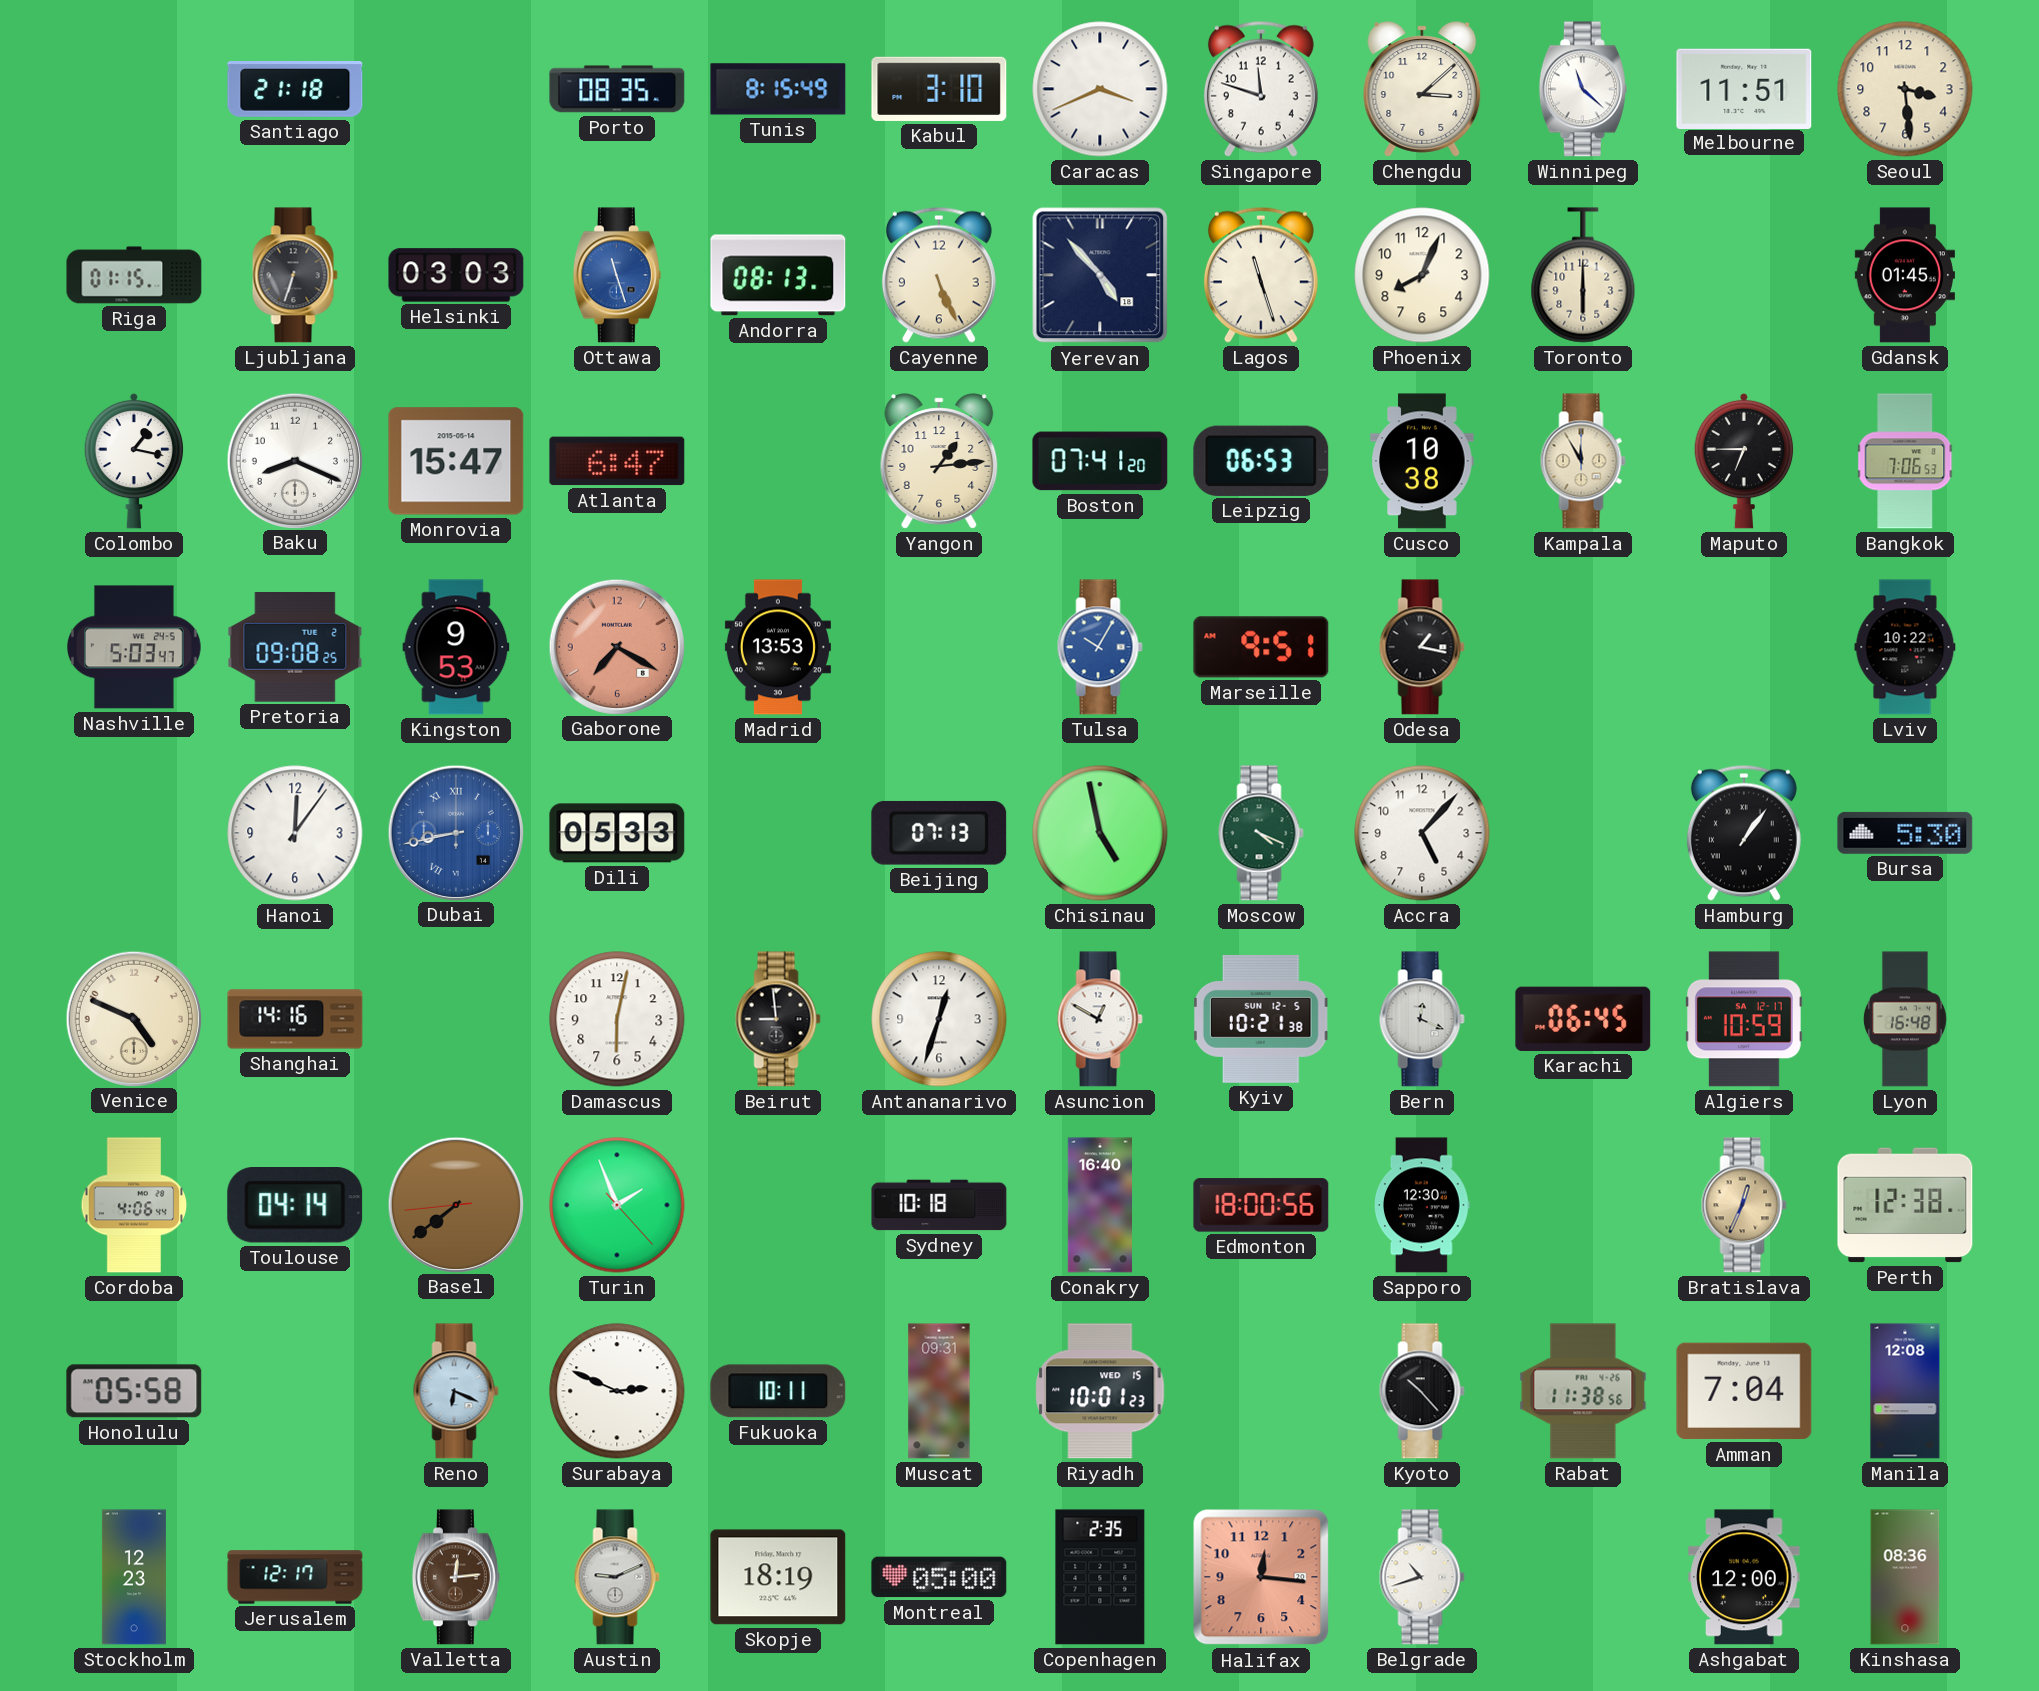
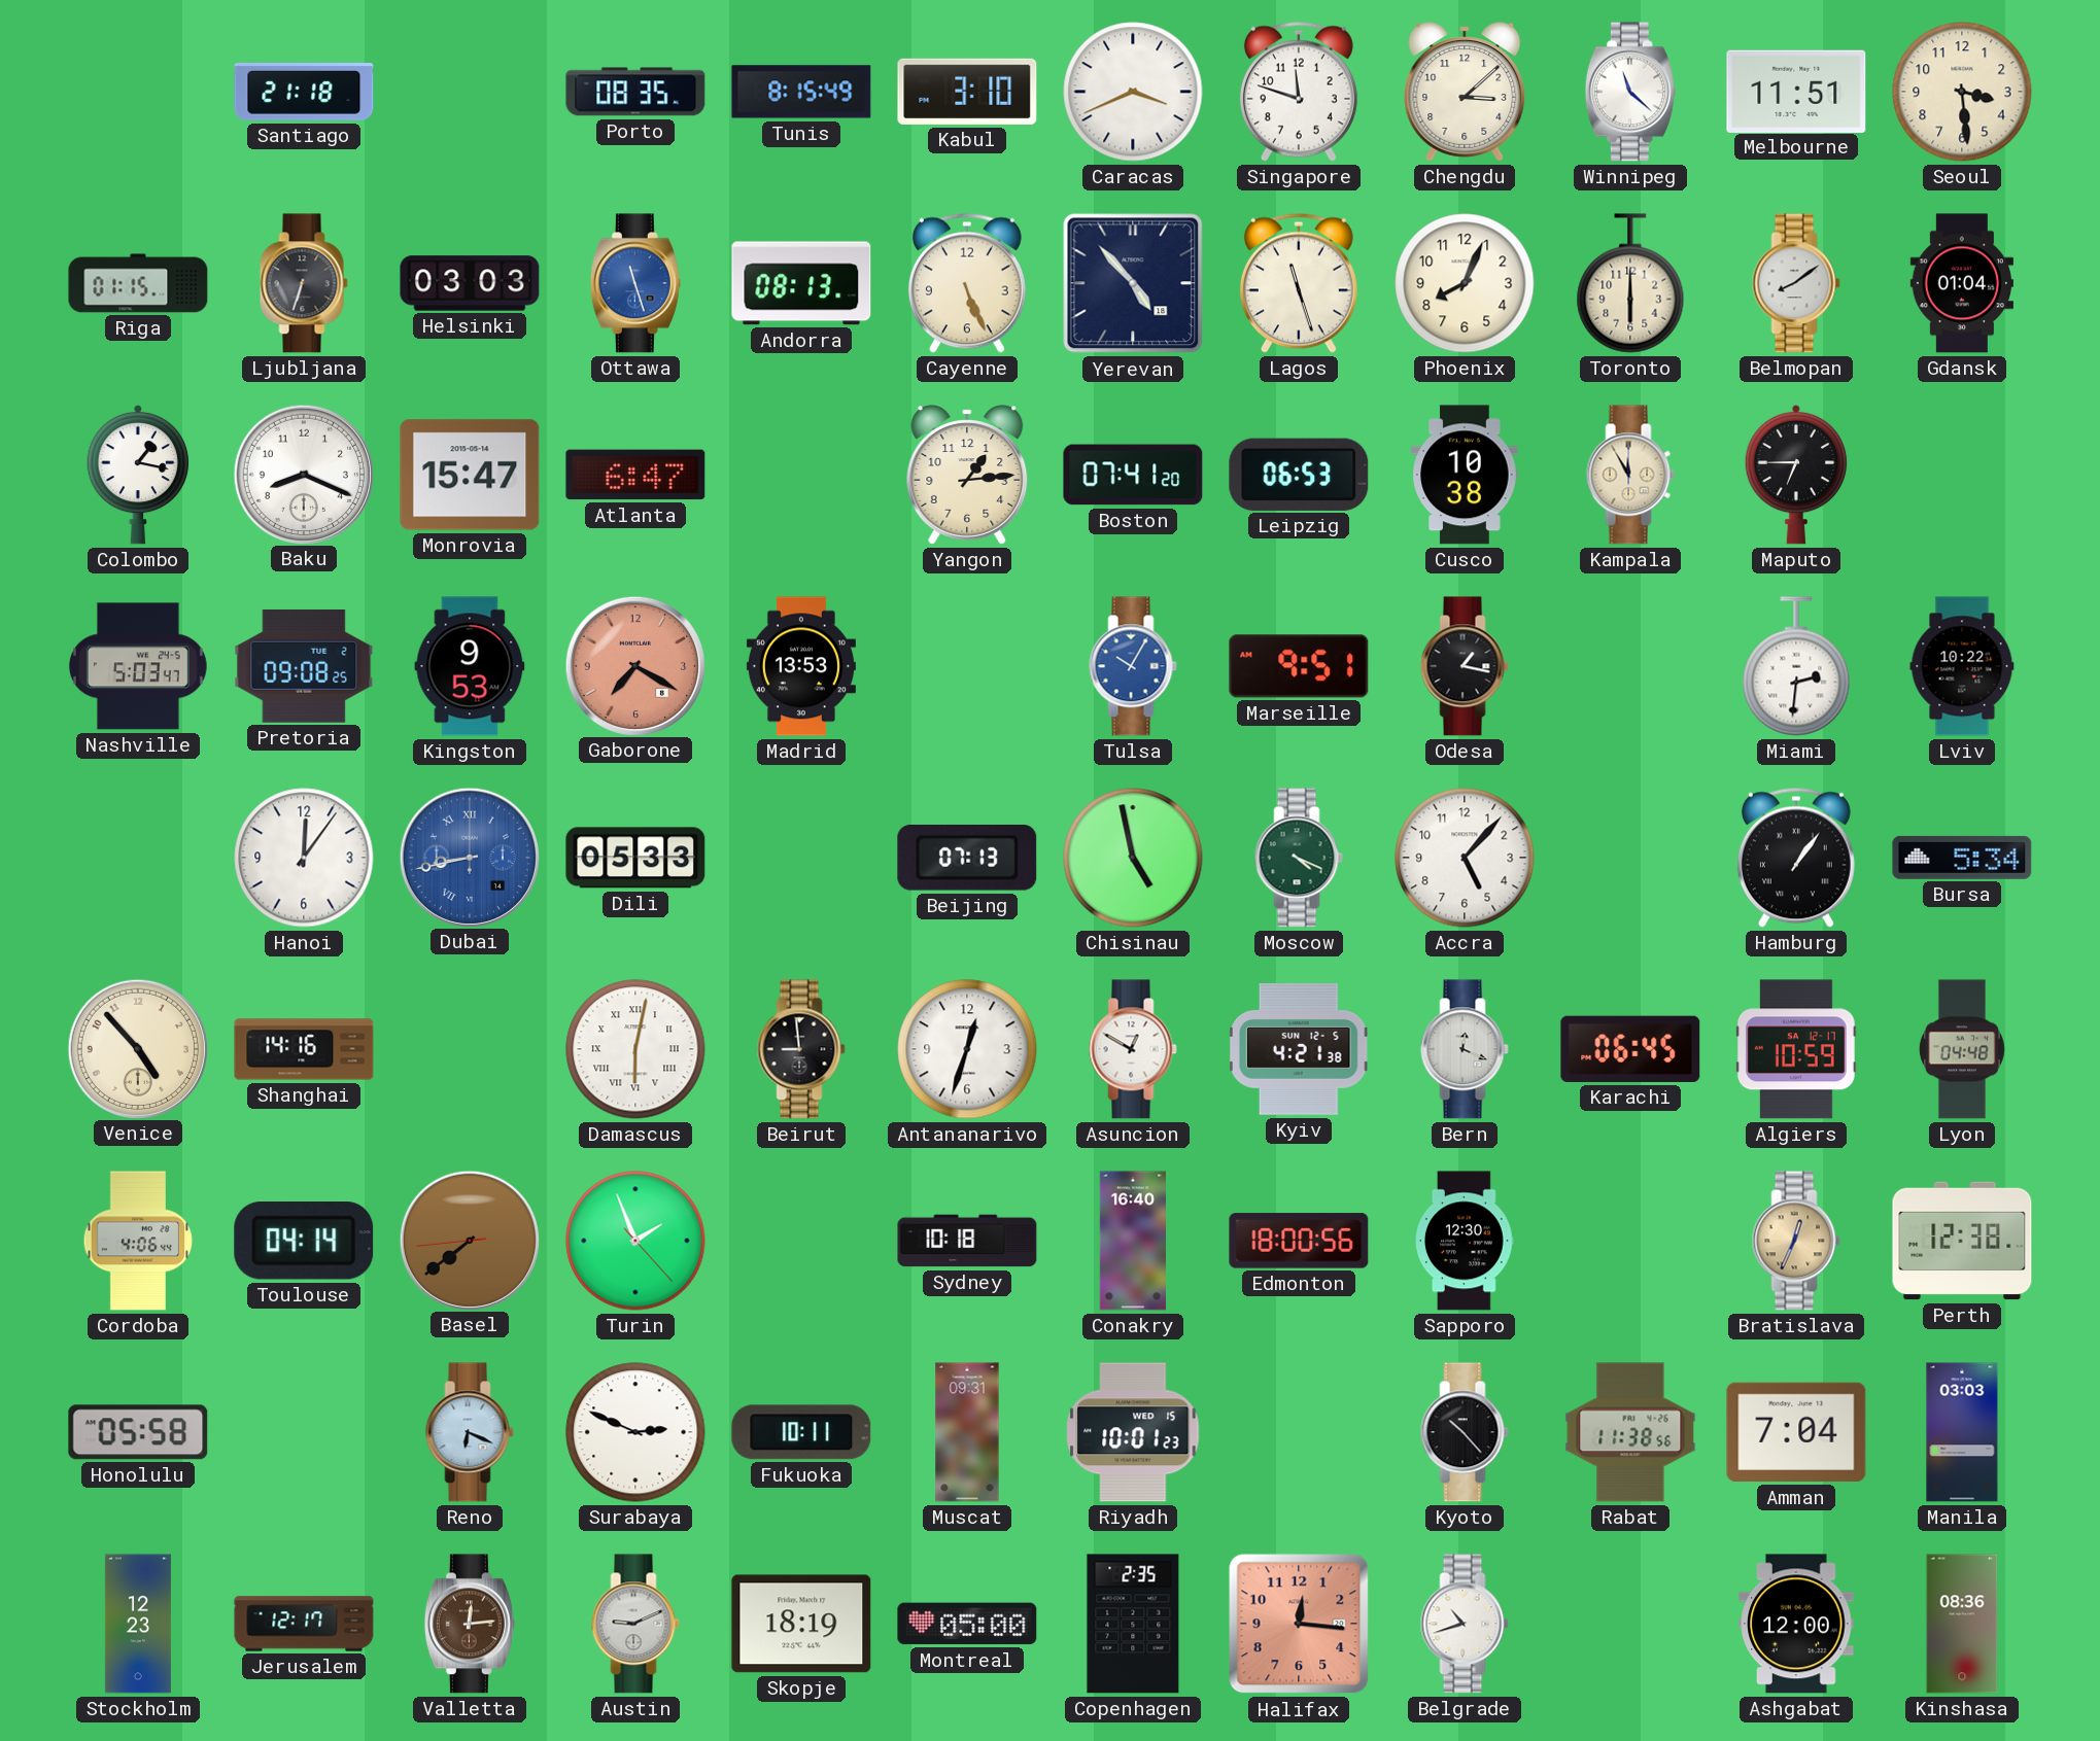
Belmopan: none -> 8:09
Gdansk: 01:45 -> 01:04
Bangkok: 7:06 -> none
Miami: none -> 2:31
Bursa: 5:30 -> 5:34
Venice: 4:49 -> 4:53
Damascus numerals: Arabic -> Roman
Kyiv: 10:21 -> 4:21
Lyon: 16:48 -> 04:48
Manila: 12:08 -> 03:03
